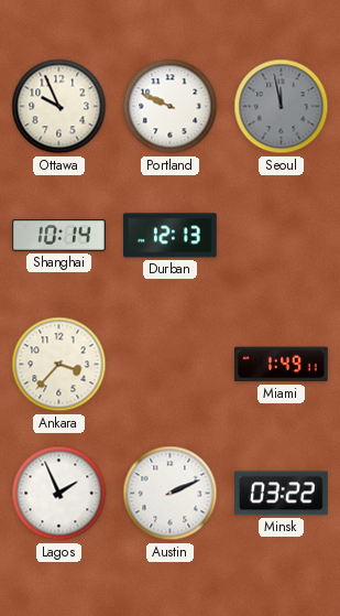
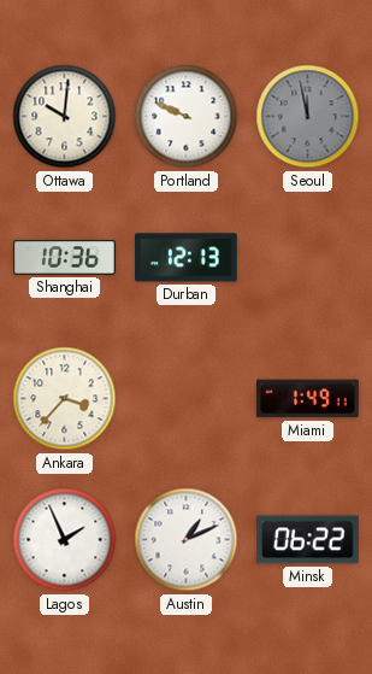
Ottawa: 9:56 -> 10:01
Shanghai: 10:14 -> 10:36
Austin: 2:11 -> 1:11
Minsk: 03:22 -> 06:22
